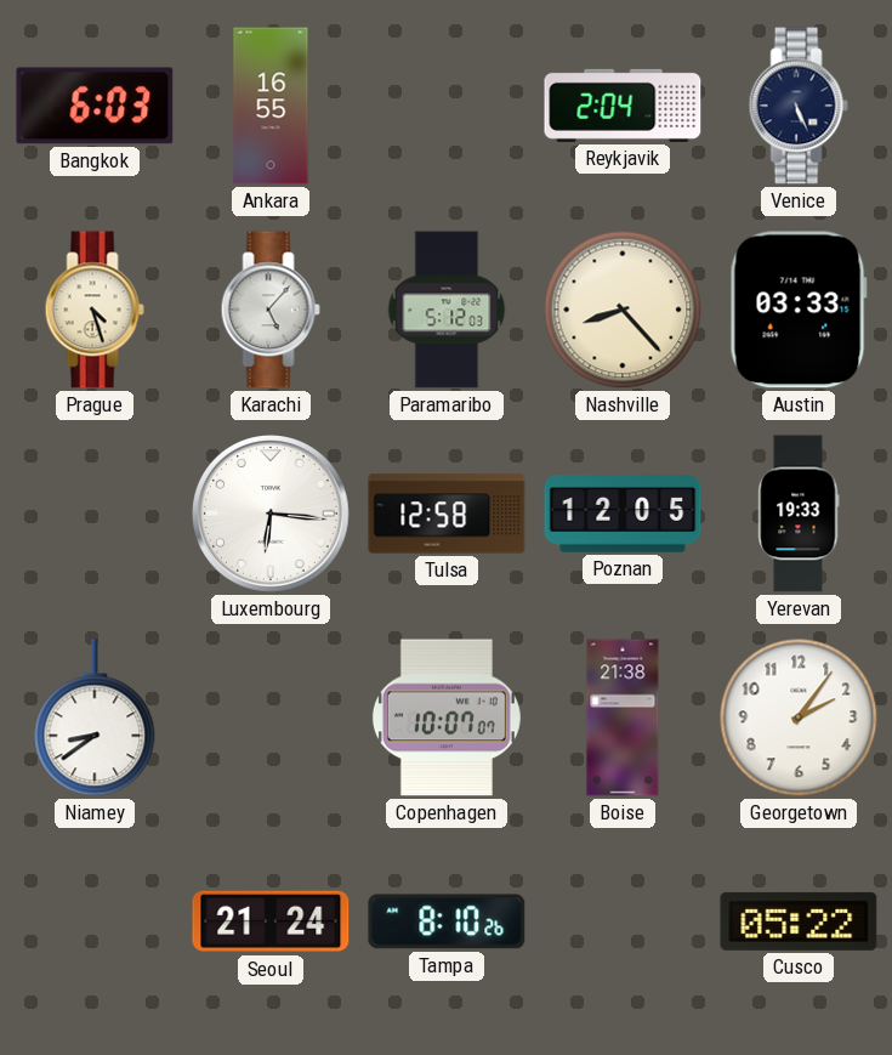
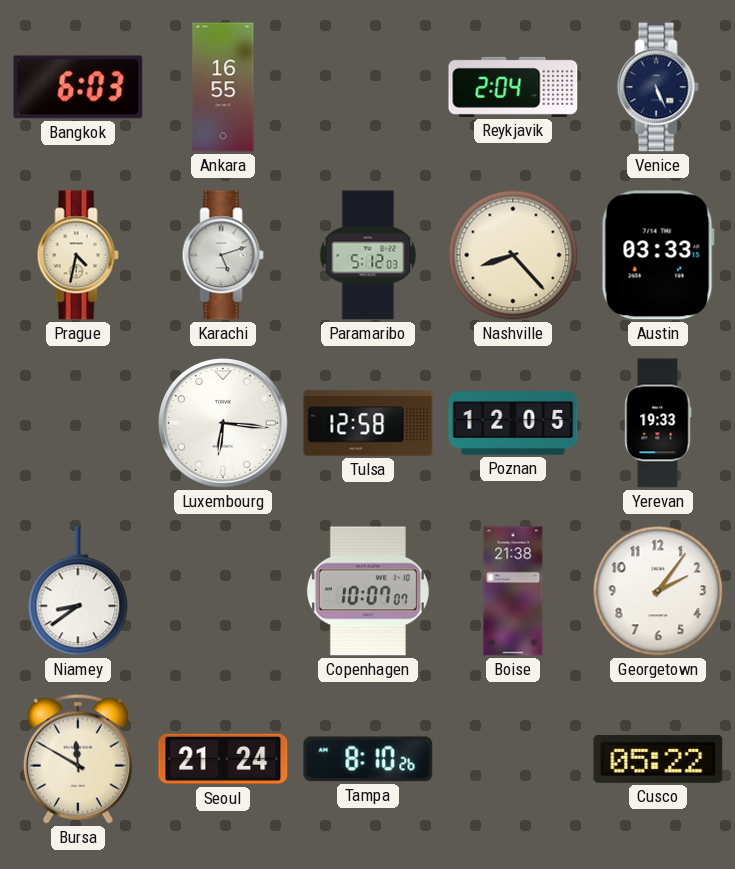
Prague: 4:27 -> 4:32
Karachi: 5:07 -> 5:12
Bursa: none -> 11:50
